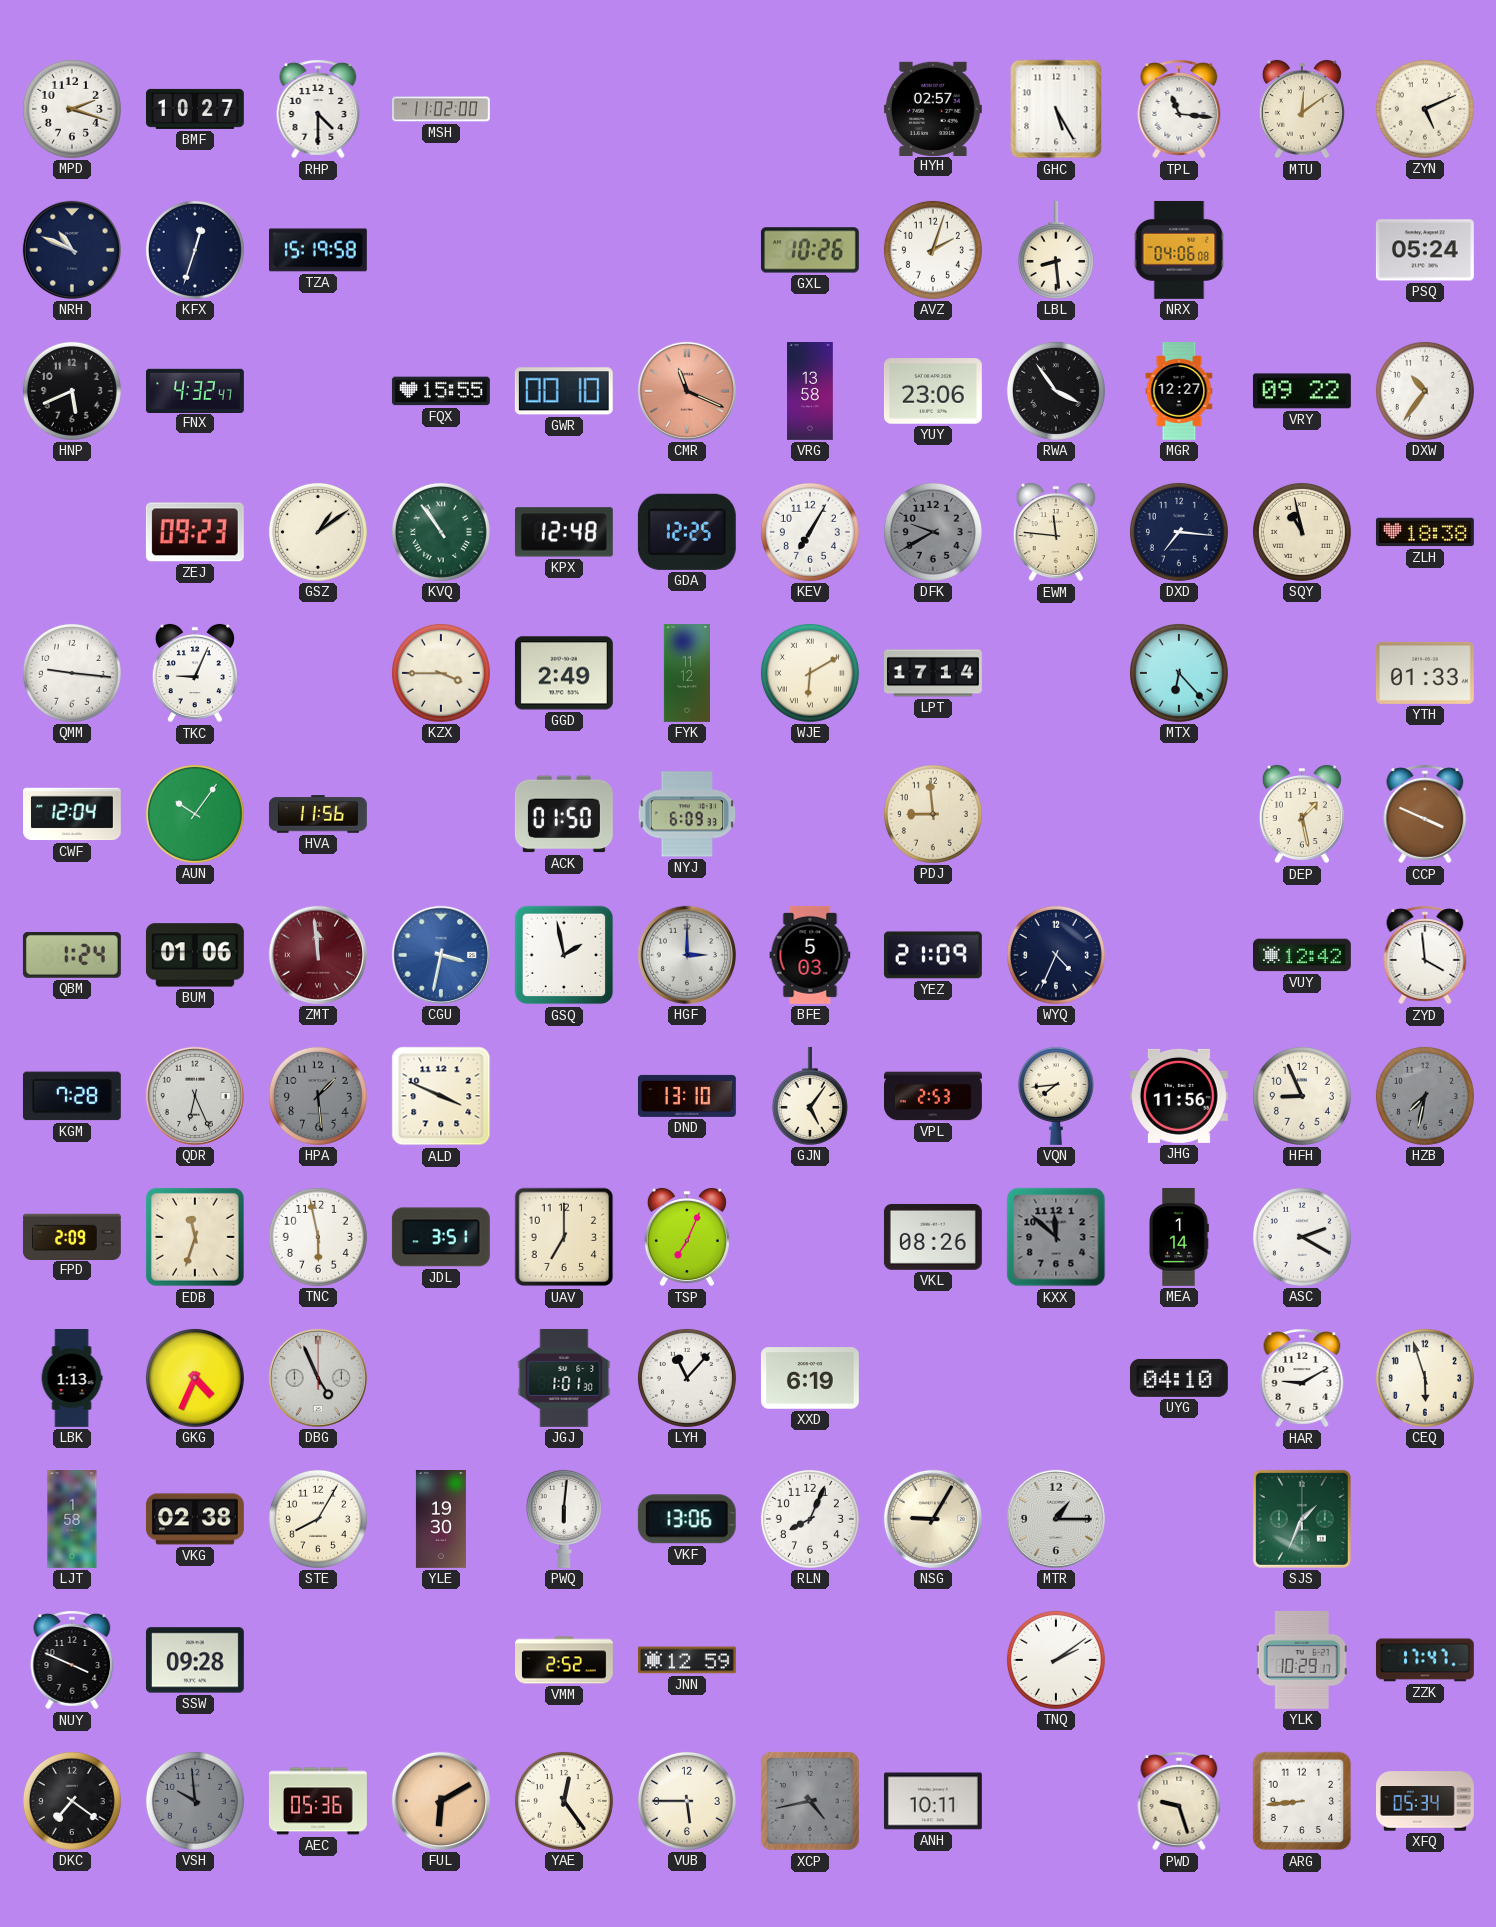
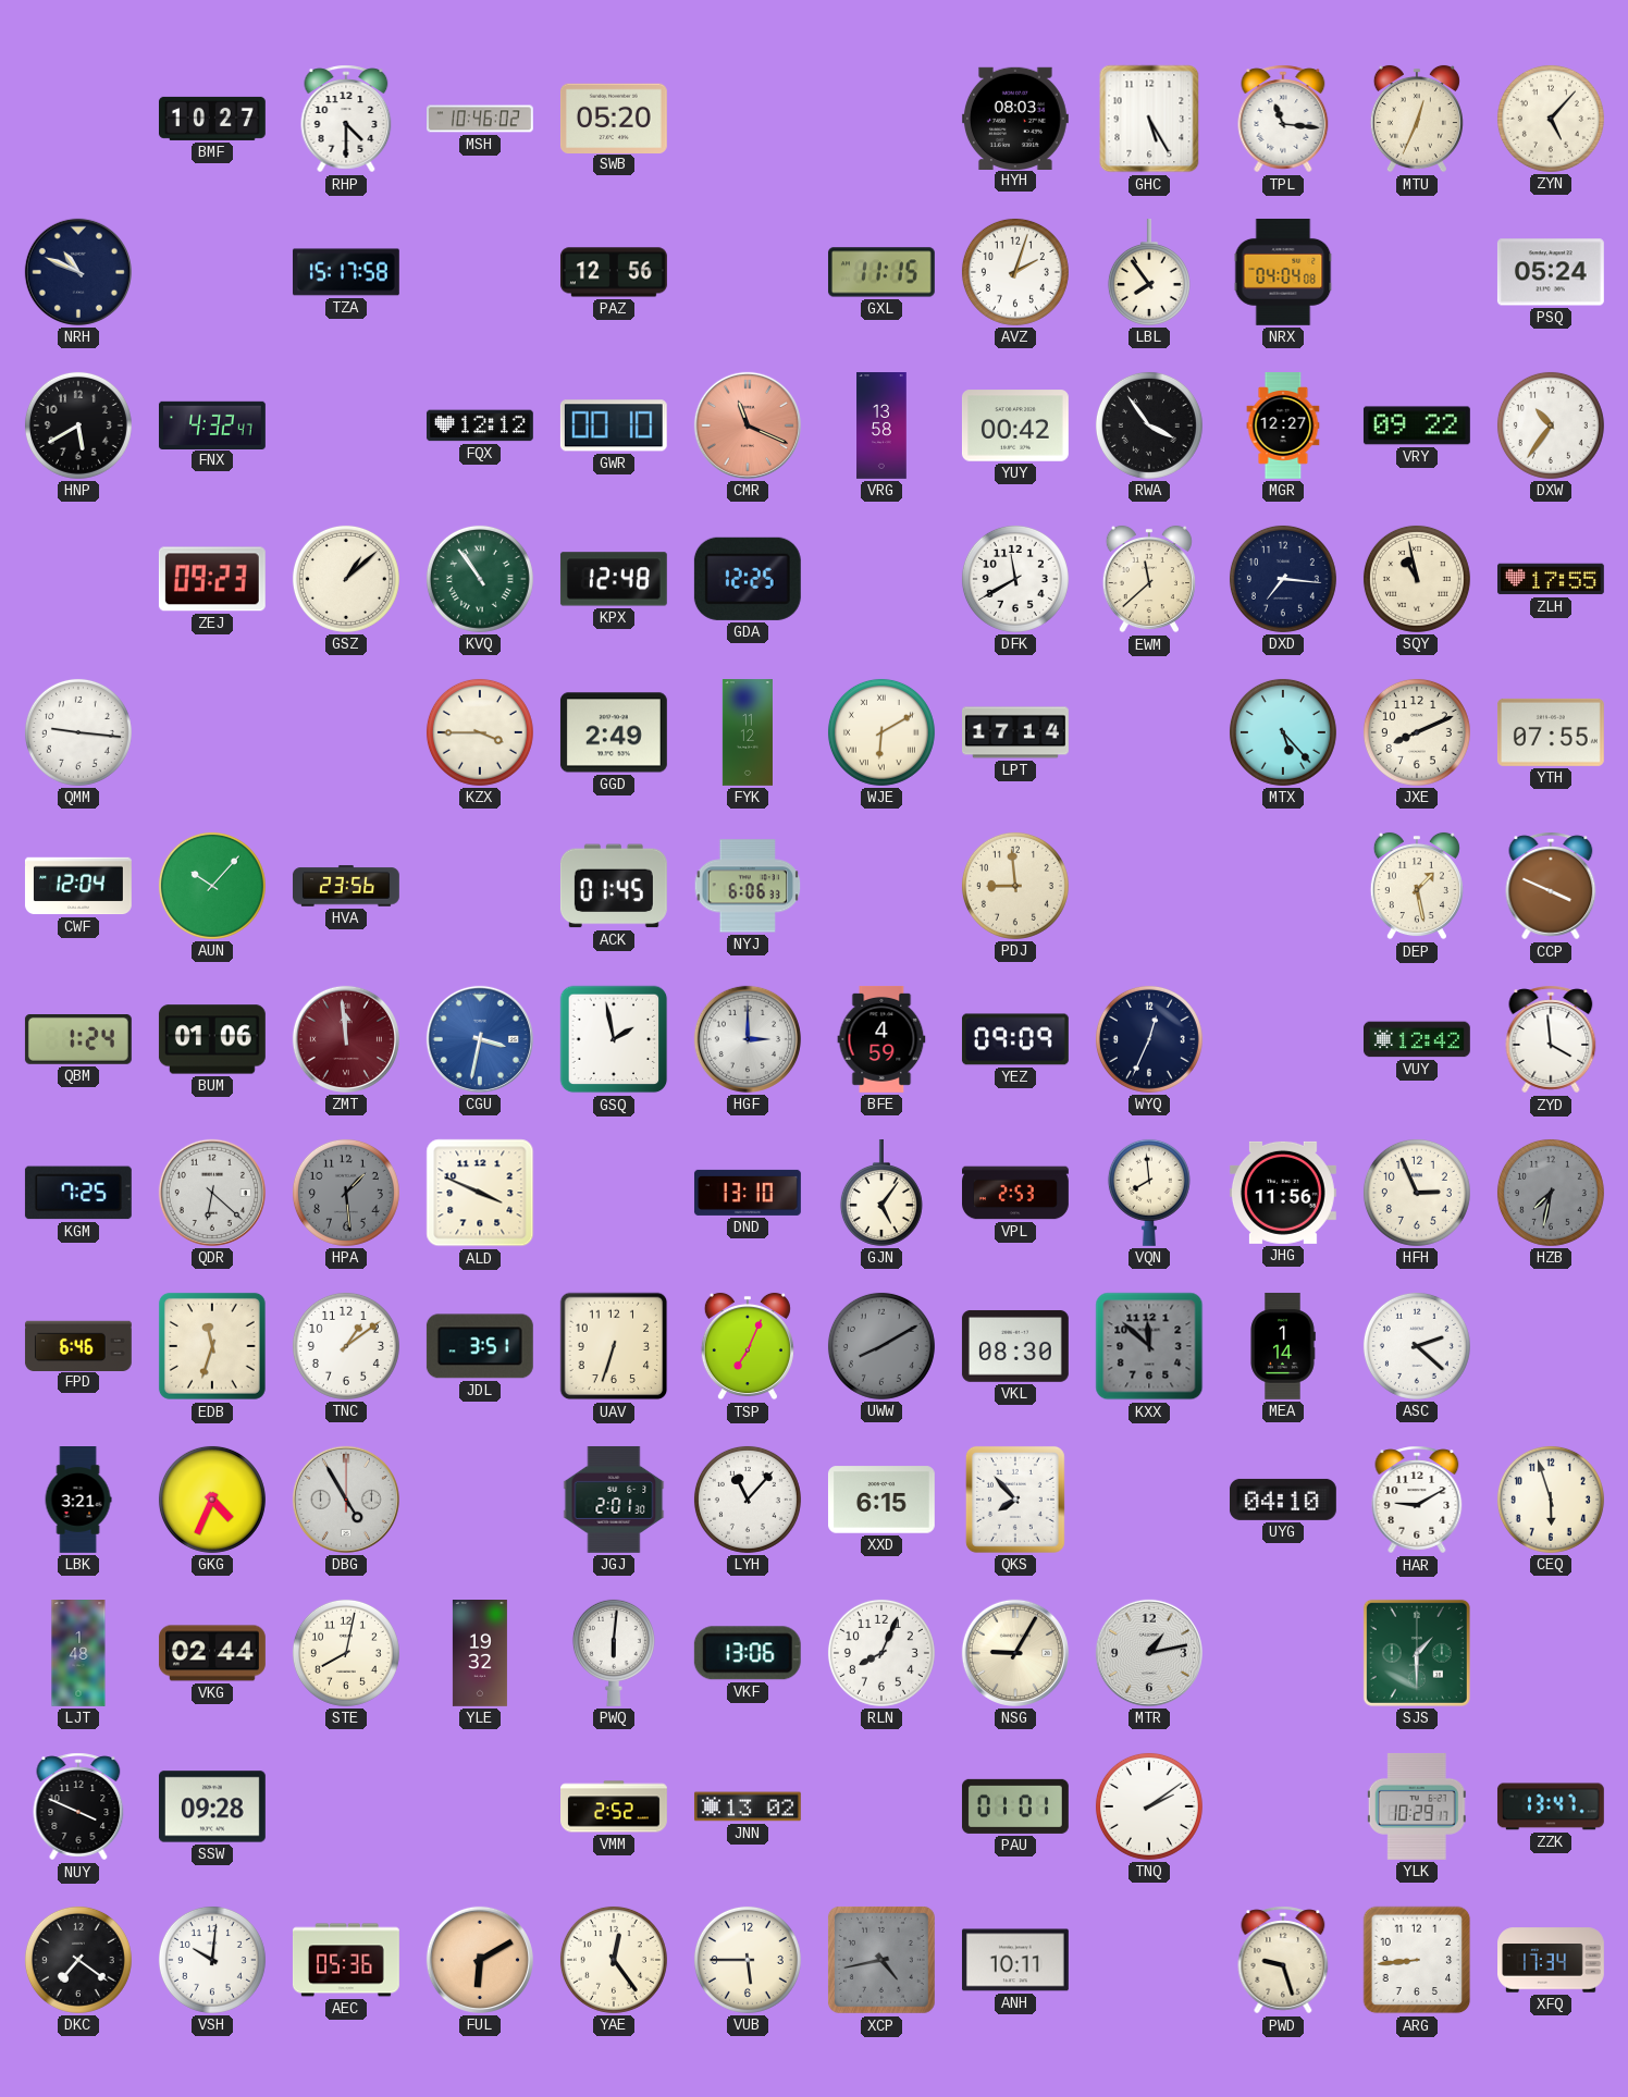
MPD: 2:18 -> none
MSH: 11:02 -> 10:46
SWB: none -> 05:20
HYH: 02:57 -> 08:03
MTU: 12:09 -> 12:34
ZYN: 5:11 -> 5:07
KFX: 12:33 -> none
TZA: 15:19 -> 15:17
PAZ: none -> 12:56
GXL: 10:26 -> 11:15
LBL: 8:29 -> 7:54
NRX: 04:06 -> 04:04
HNP: 5:41 -> 5:40
FQX: 15:55 -> 12:12
YUY: 23:06 -> 00:42
GSZ: 1:09 -> 1:08
KEV: 7:05 -> none
DFK: 9:40 -> 11:40
DFK dial: grey -> white
EWM: 11:46 -> 11:38
ZLH: 18:38 -> 17:55
TKC: 9:04 -> none
MTX: 6:23 -> 5:23
JXE: none -> 8:11
YTH: 01:33 -> 07:55
AUN: 10:06 -> 10:07
HVA: 11:56 -> 23:56
ACK: 01:50 -> 01:45
NYJ: 6:09 -> 6:06
BFE: 5:03 -> 4:59
YEZ: 21:09 -> 09:09
WYQ: 4:34 -> 12:34
KGM: 7:28 -> 7:25
QDR: 6:26 -> 6:22
VQN: 7:44 -> 7:59
HFH: 8:56 -> 2:56
FPD: 2:09 -> 6:46
TNC: 5:58 -> 1:09
UAV: 7:00 -> 6:33
UWW: none -> 8:10
VKL: 08:26 -> 08:30
ASC: 2:20 -> 2:22
LBK: 1:13 -> 3:21
DBG: 4:56 -> 4:55
JGJ: 1:01 -> 2:01
XXD: 6:19 -> 6:15
QKS: none -> 7:53
LJT: 1:58 -> 1:48
VKG: 02:38 -> 02:44
STE: 8:05 -> 8:02
YLE: 19:30 -> 19:32
MTR: 1:15 -> 1:13
SJS: 1:34 -> 1:30
JNN: 12:59 -> 13:02
PAU: none -> 01:01
ZZK: 17:47 -> 13:47
VSH: 9:59 -> 10:01
VSH dial: grey -> white
XFQ: 05:34 -> 17:34
